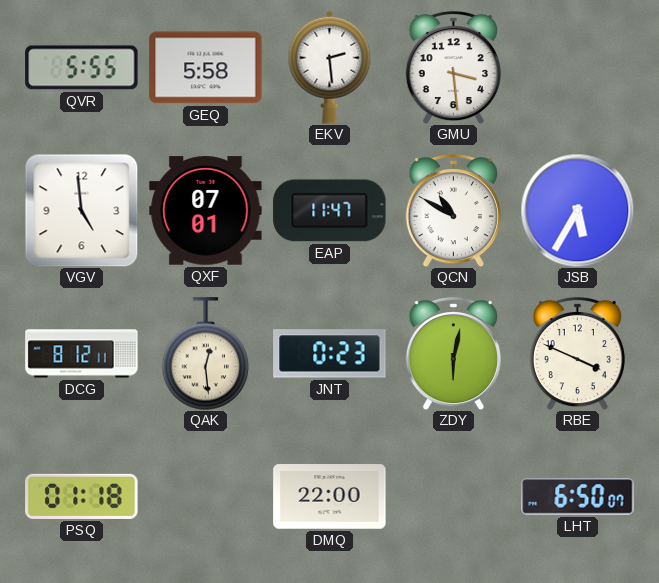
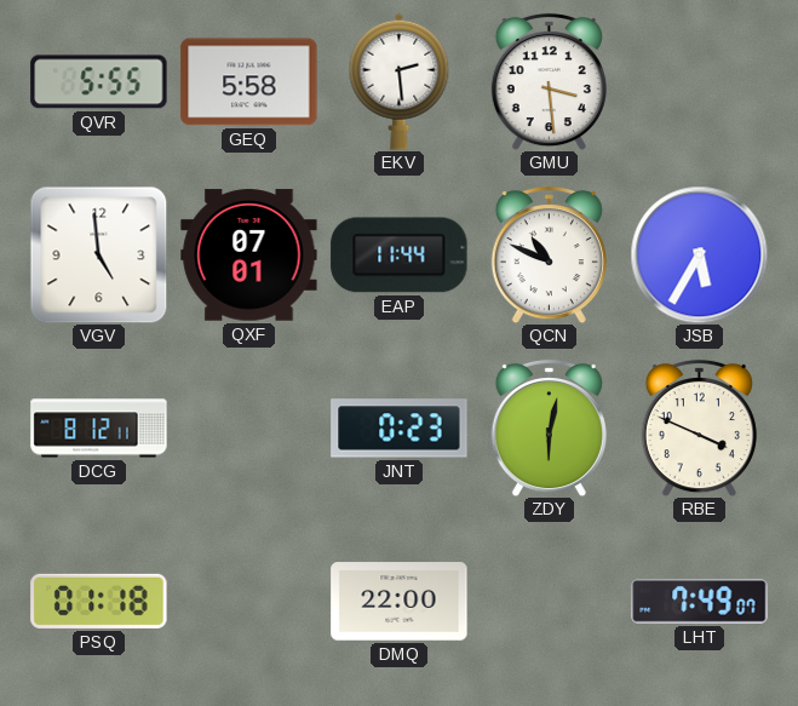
EAP: 11:47 -> 11:44
QCN: 10:50 -> 10:49
QAK: 12:29 -> none
LHT: 6:50 -> 7:49
